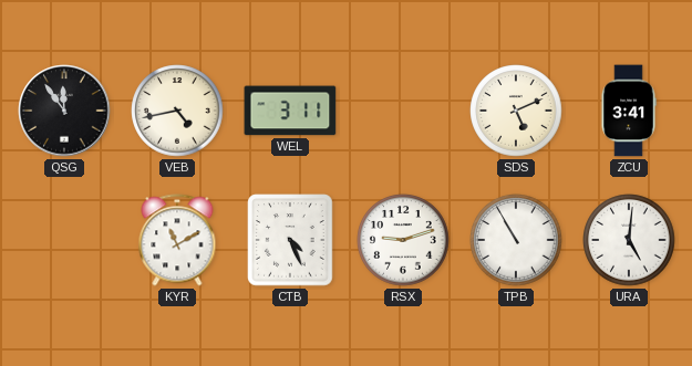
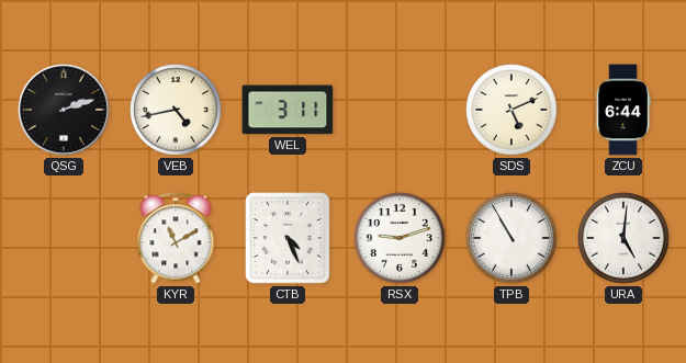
QSG: 11:54 -> 2:12
ZCU: 3:41 -> 6:44
